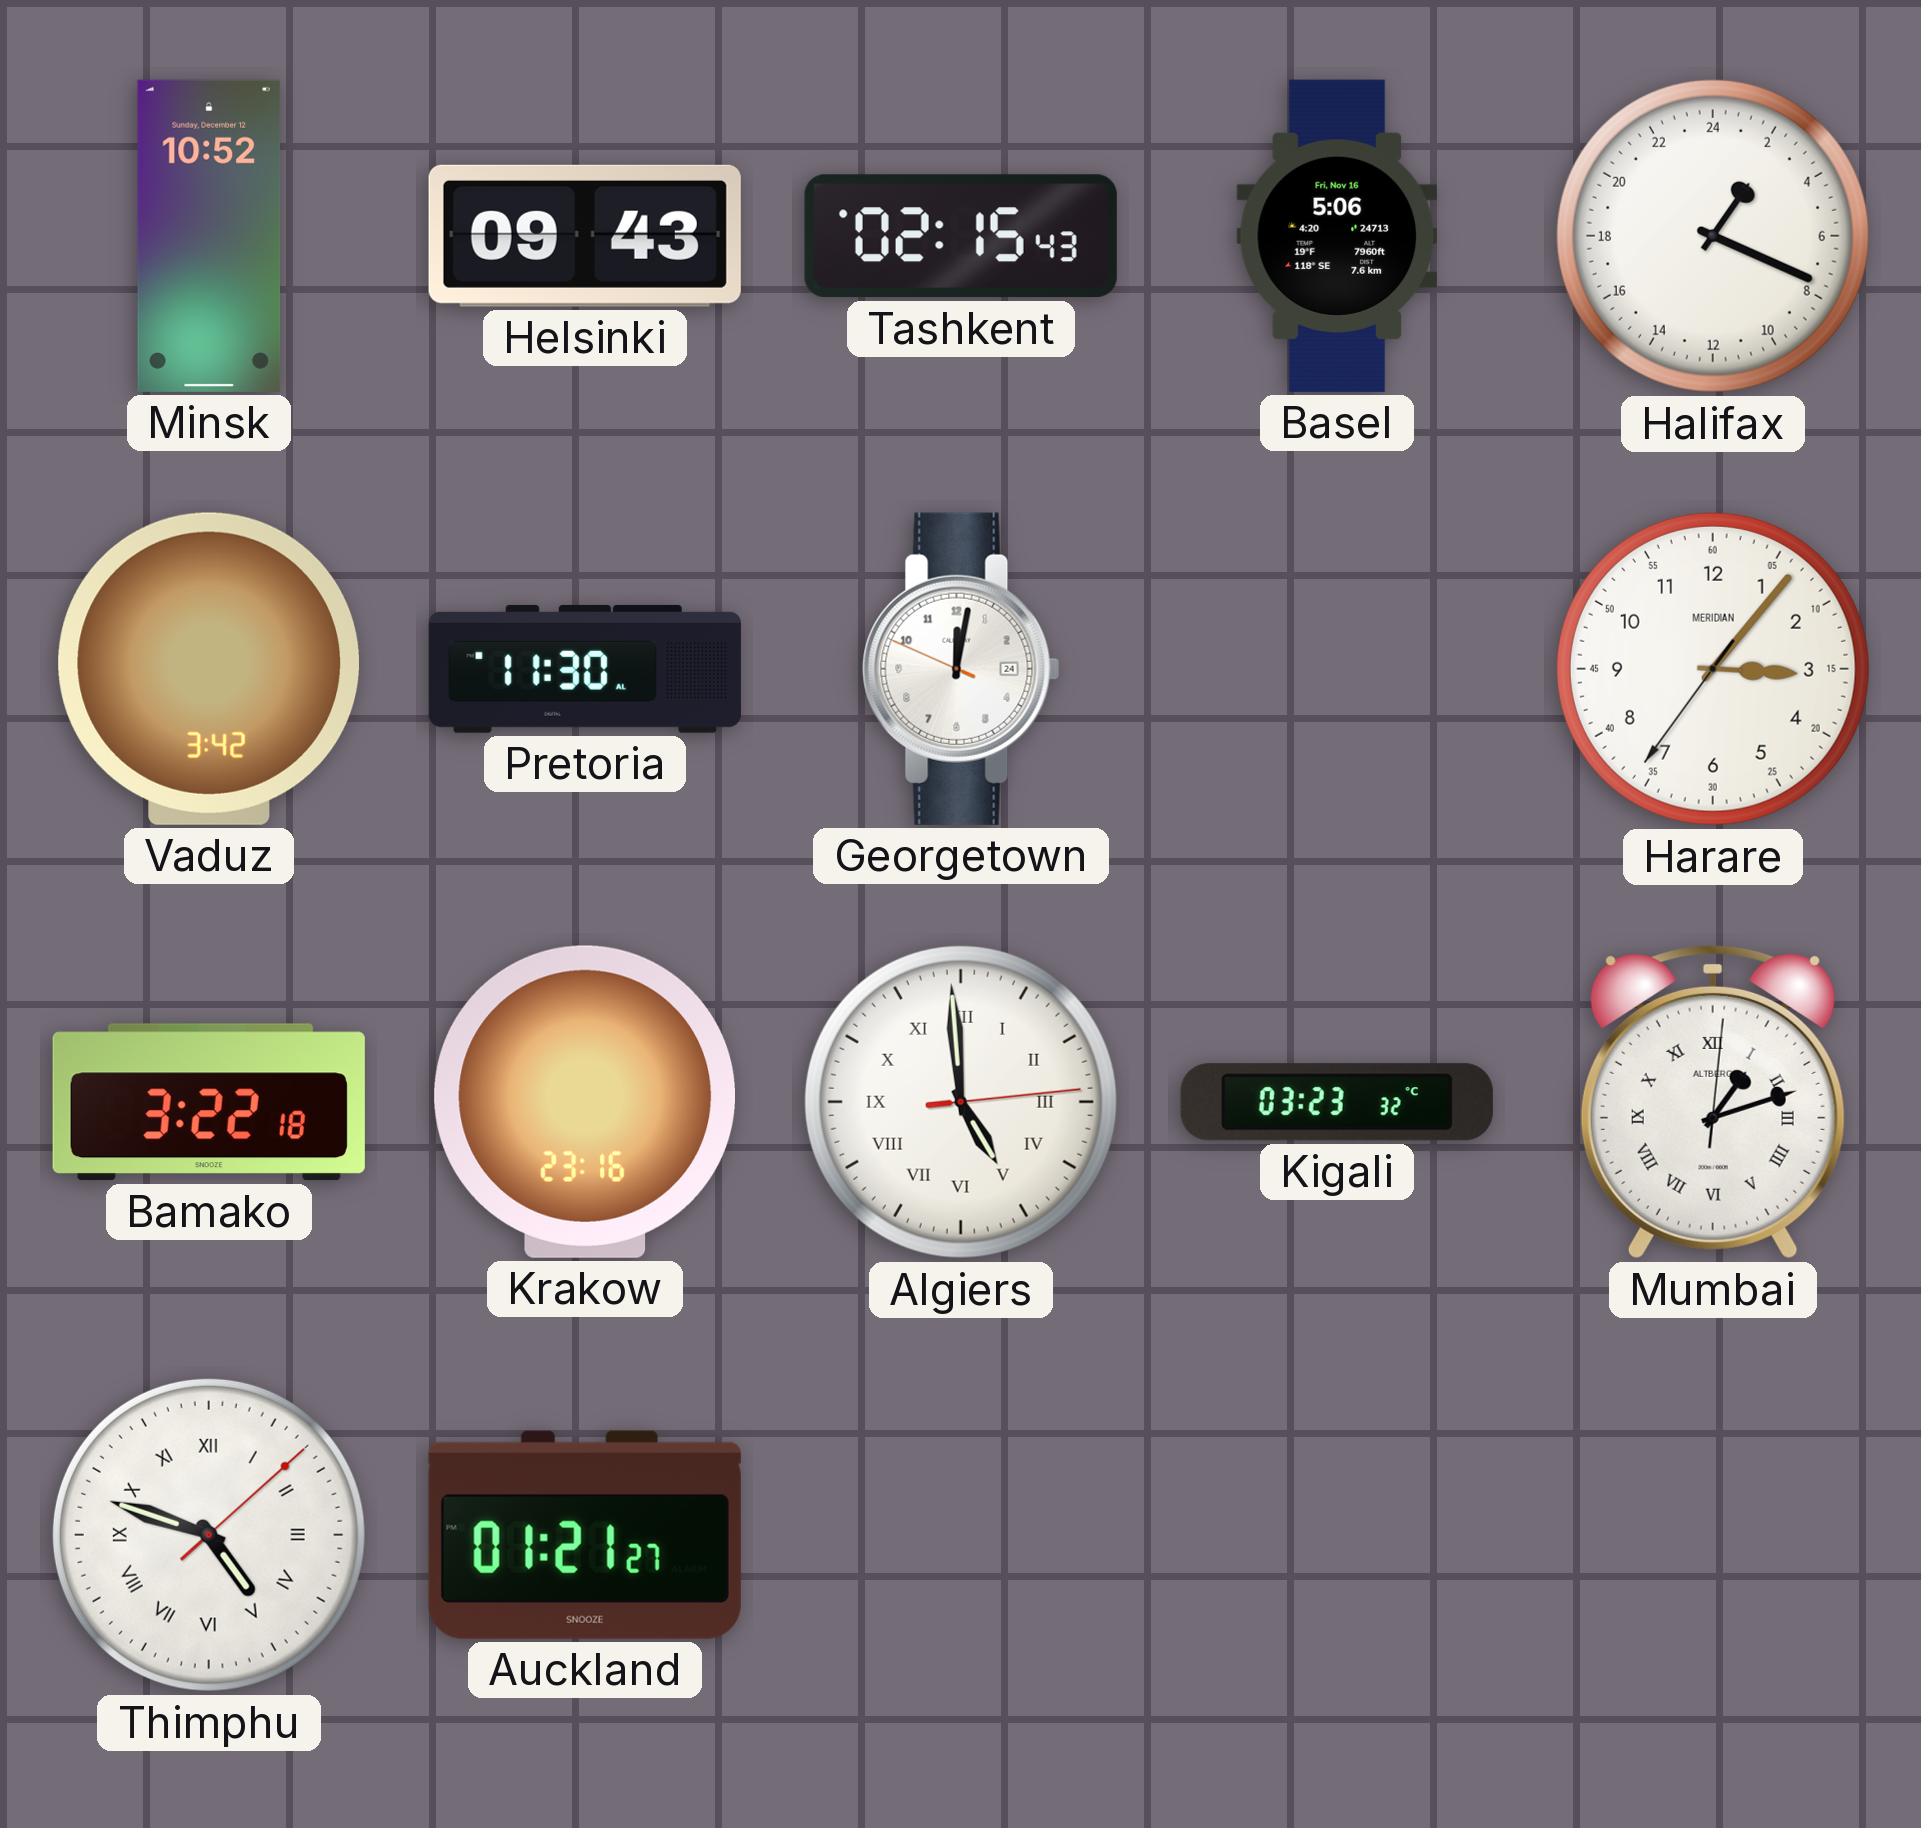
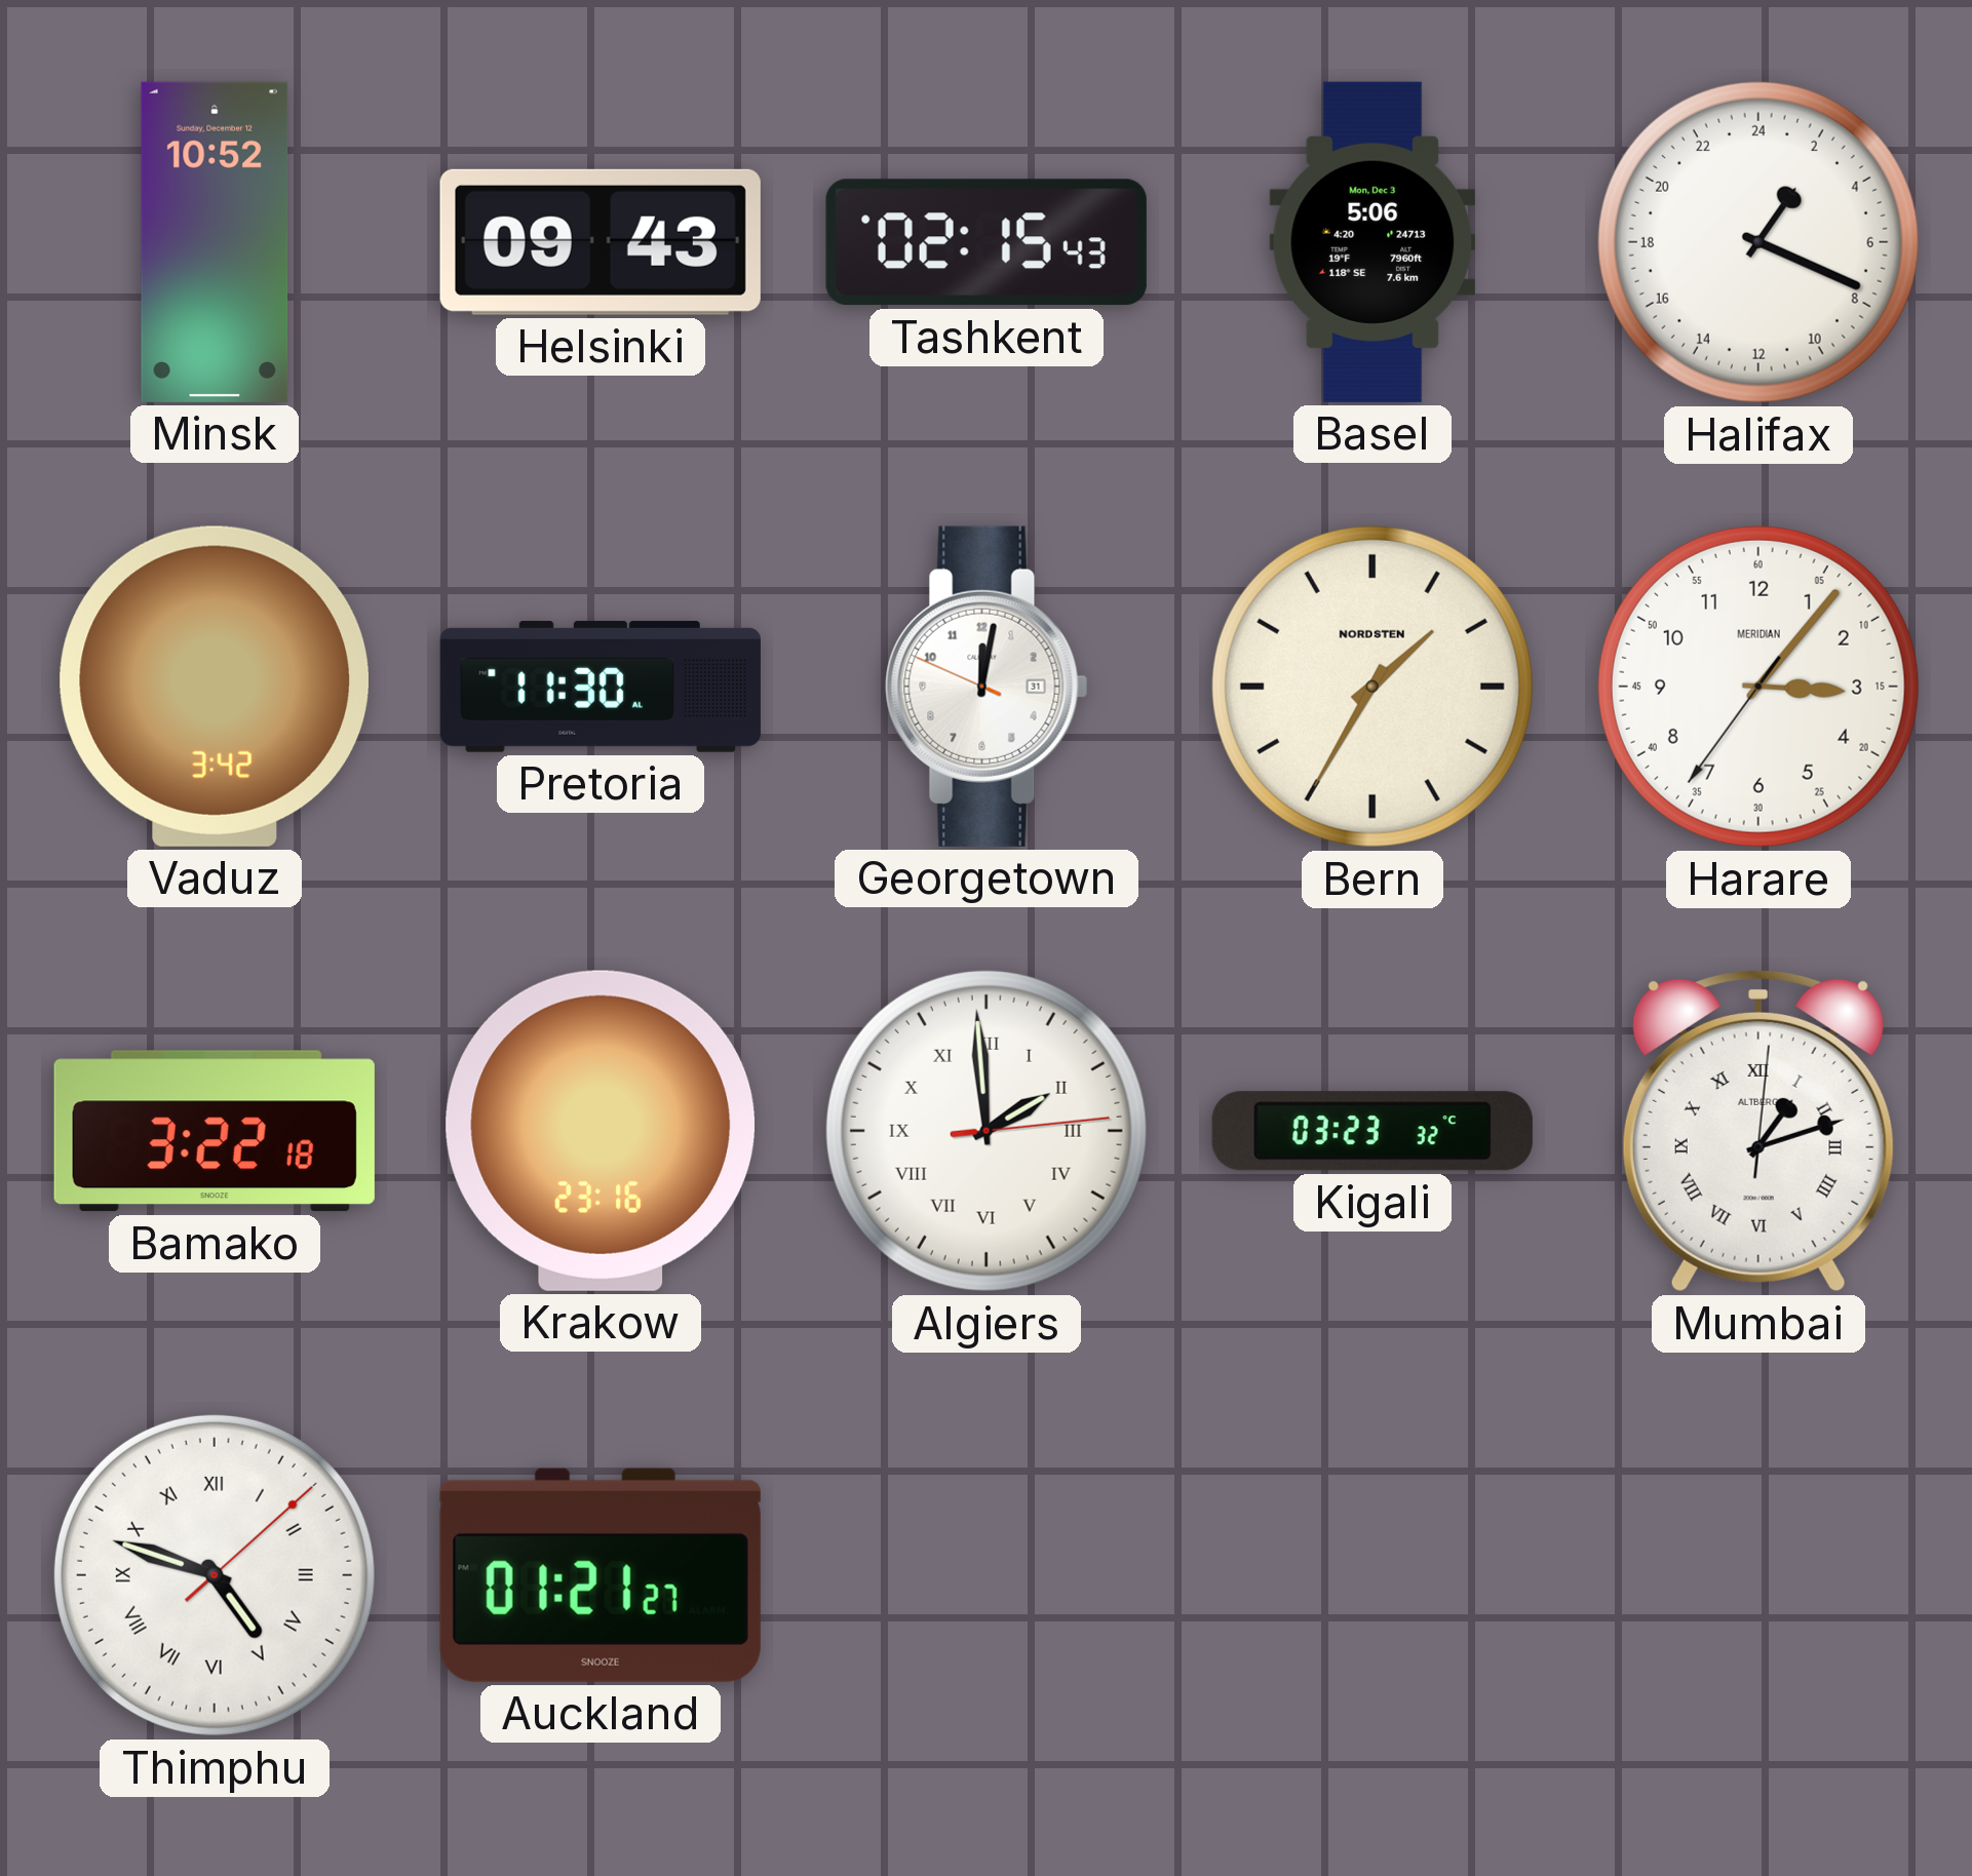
Basel date: Fri, Nov 16 -> Mon, Dec 3
Georgetown date: 24 -> 31
Bern: none -> 1:35
Algiers: 4:59 -> 1:59
